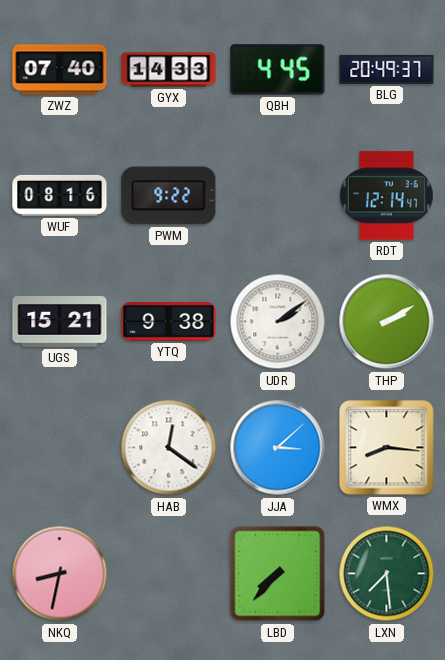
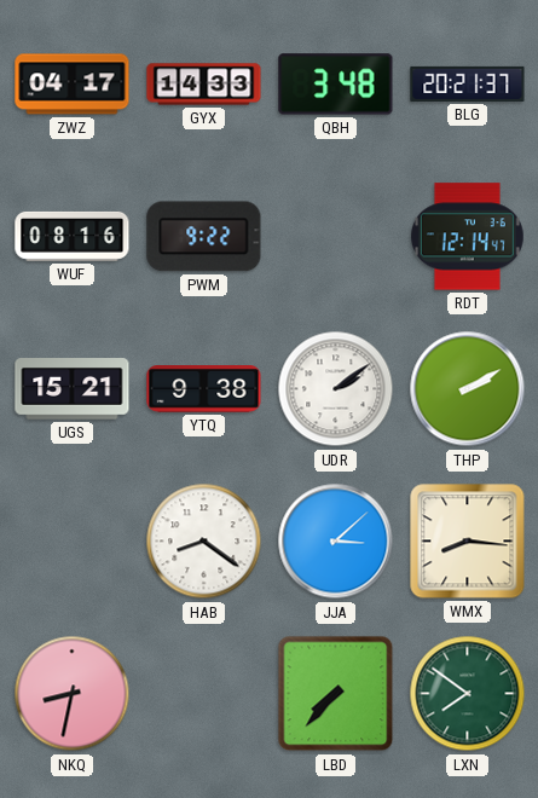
ZWZ: 07:40 -> 04:17
QBH: 4:45 -> 3:48
BLG: 20:49 -> 20:21
HAB: 12:21 -> 8:21
LXN: 7:29 -> 7:51
